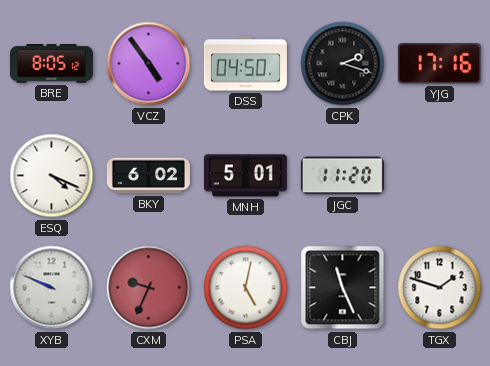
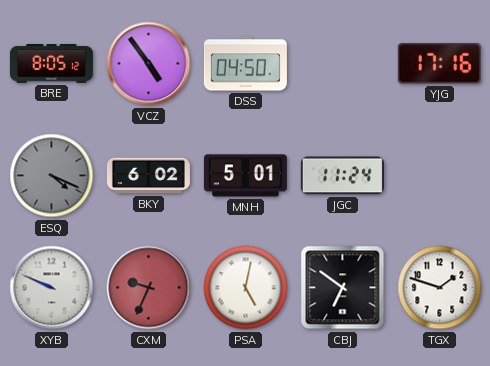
CPK: 2:18 -> none
ESQ dial: white -> grey
JGC: 11:20 -> 11:24
CBJ: 11:26 -> 6:51
